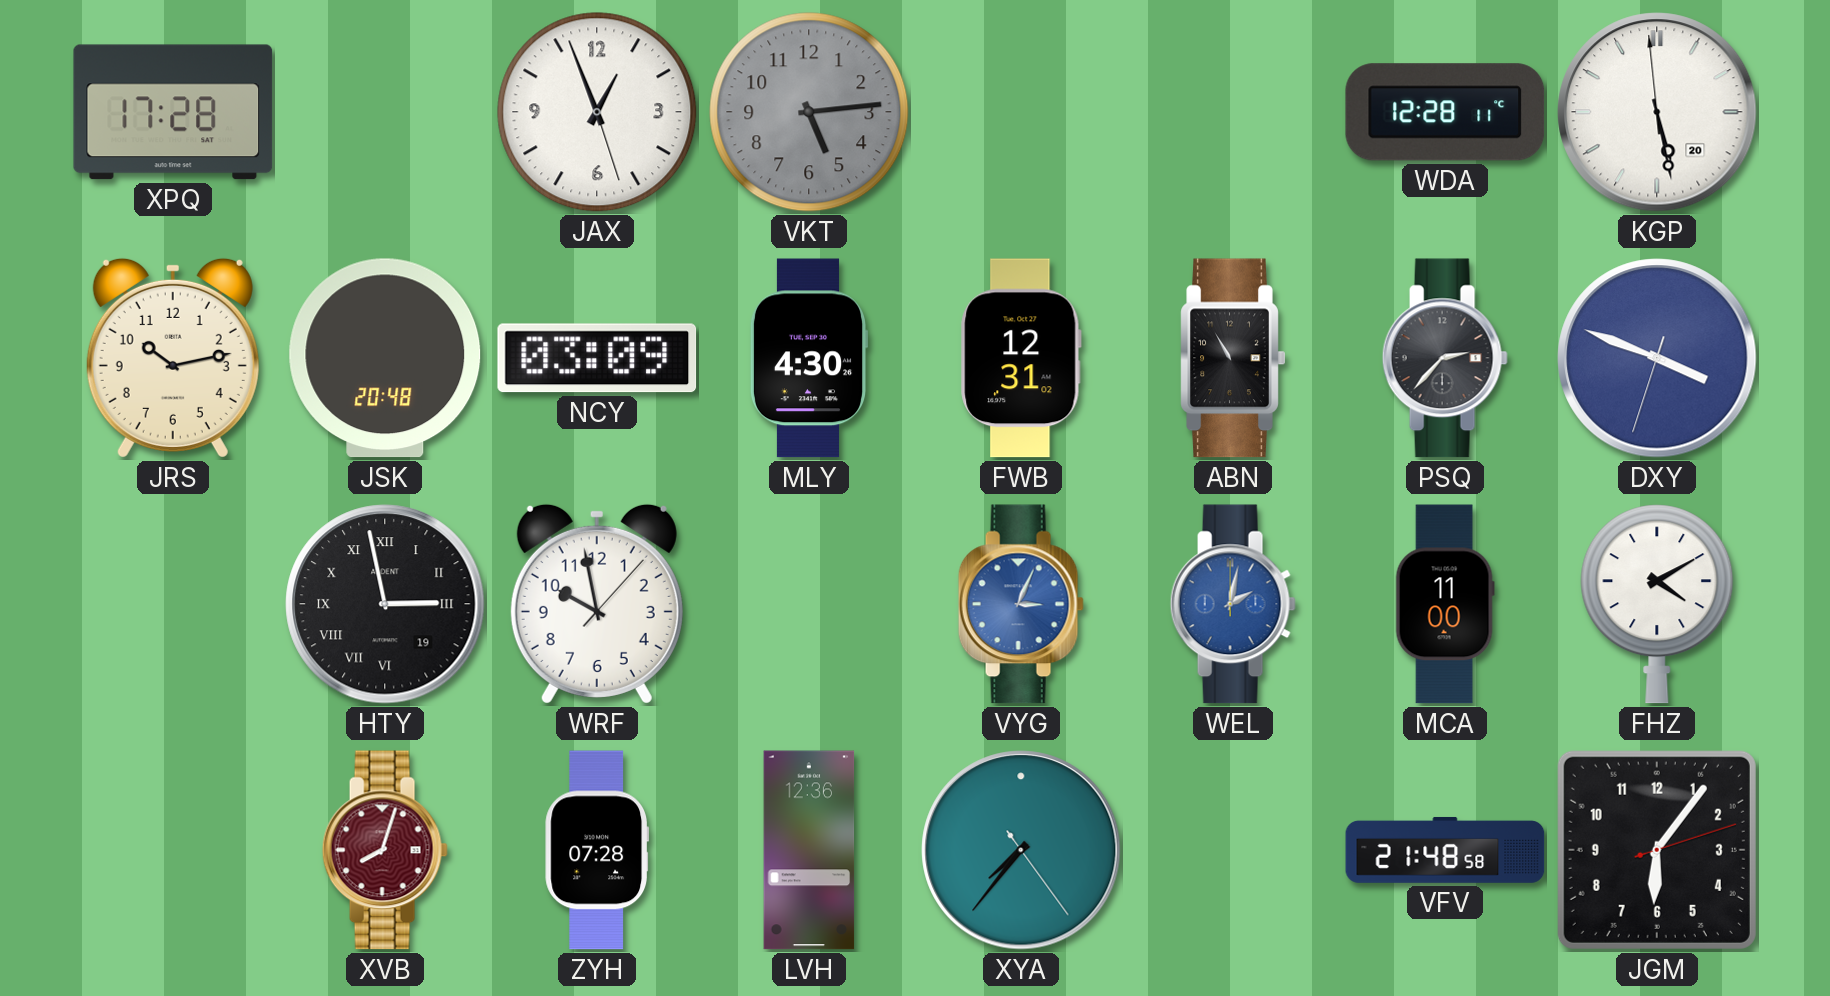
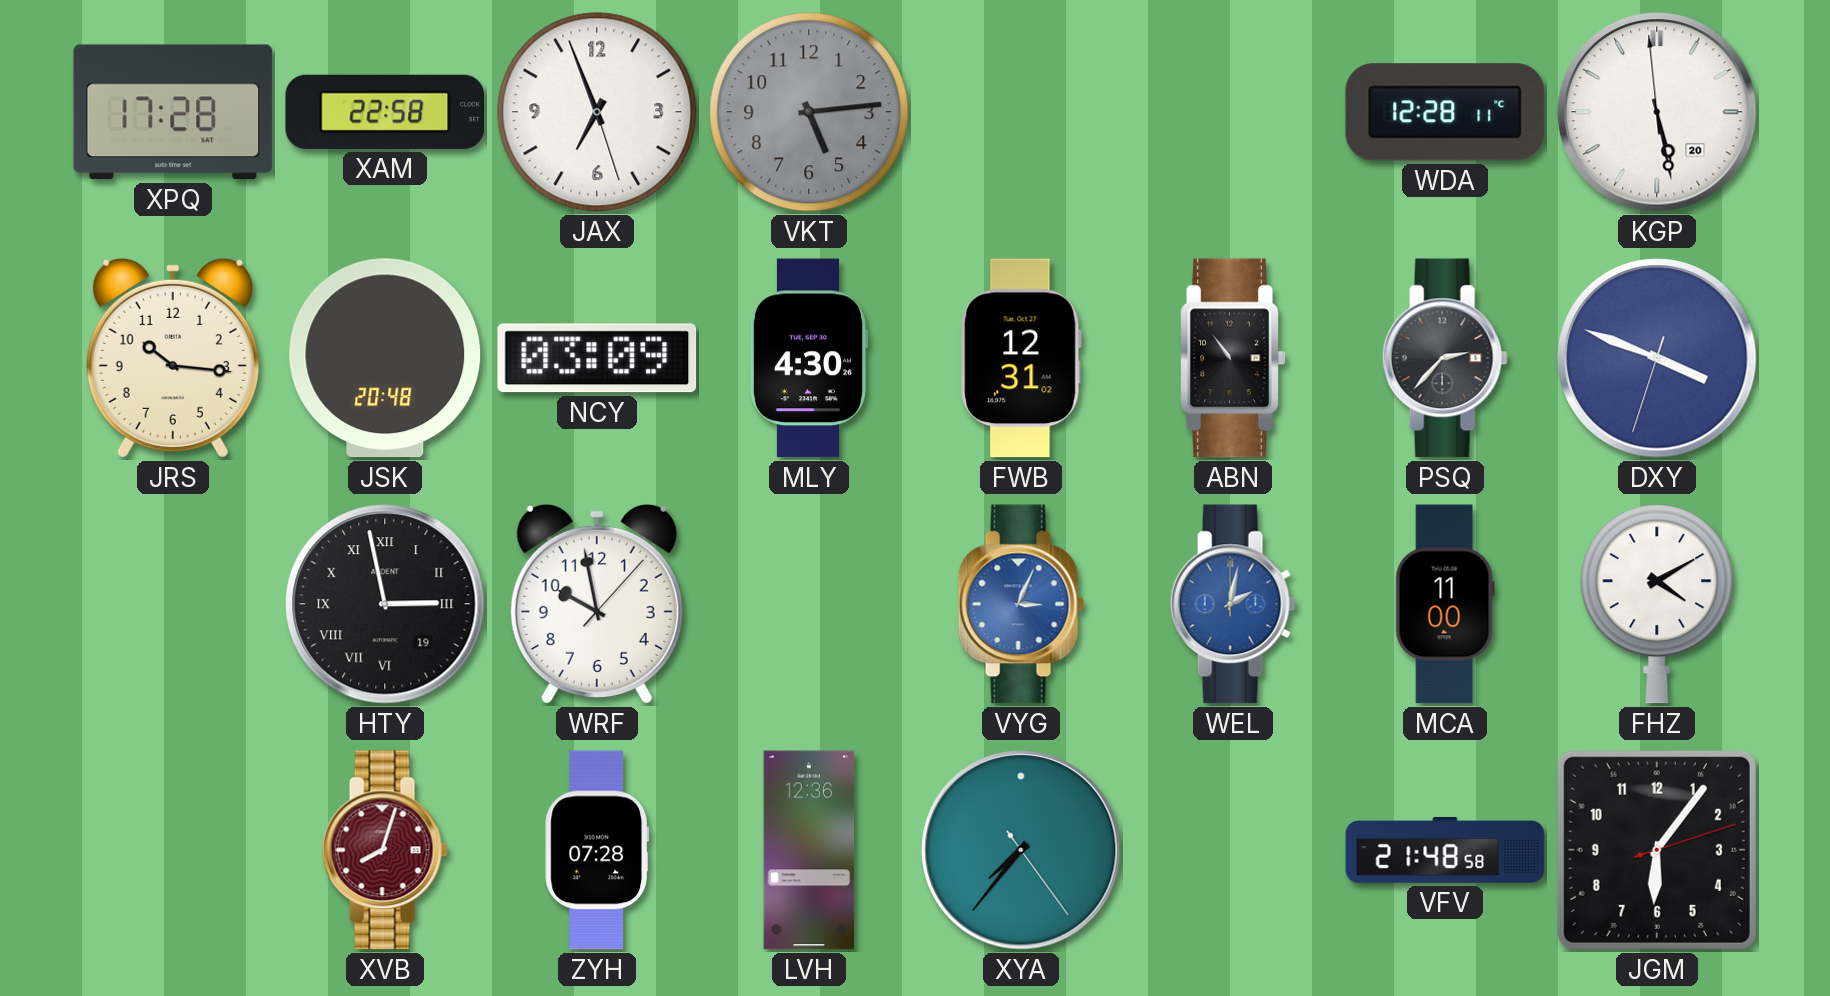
XAM: none -> 22:58
JAX: 12:56 -> 6:56
JRS: 10:13 -> 10:16
ABN: 10:55 -> 10:54
